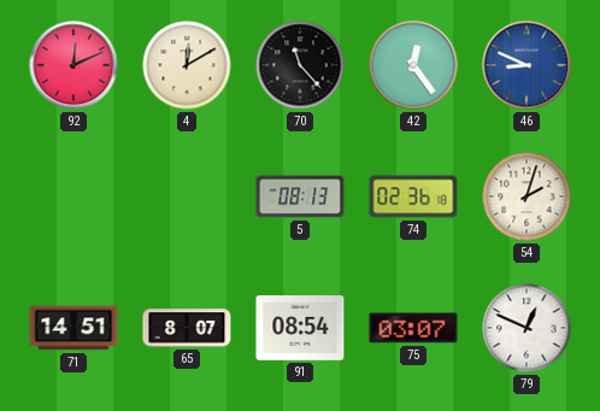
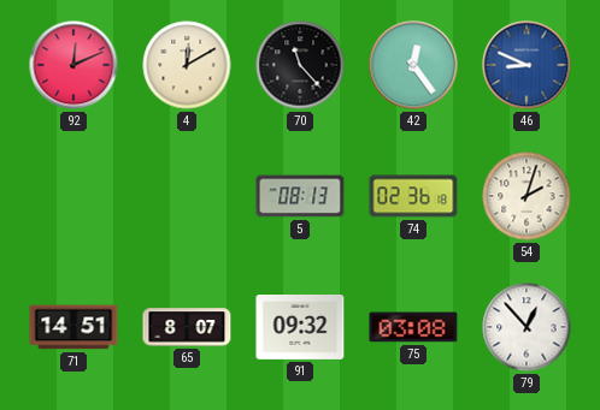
91: 08:54 -> 09:32
75: 03:07 -> 03:08
79: 12:49 -> 12:53
